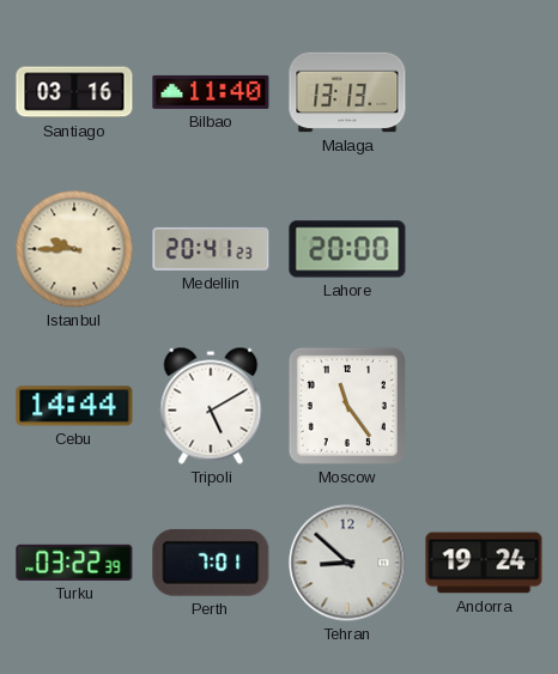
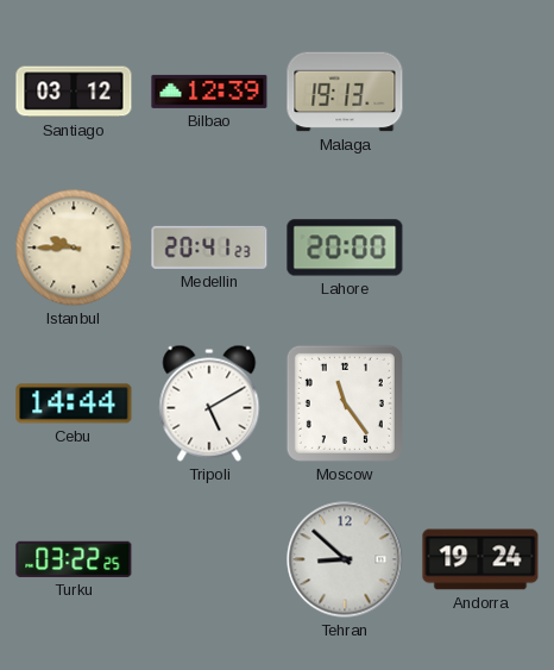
Santiago: 03:16 -> 03:12
Bilbao: 11:40 -> 12:39
Malaga: 13:13 -> 19:13
Turku: 03:22:39 -> 03:22:25
Perth: 7:01 -> none
